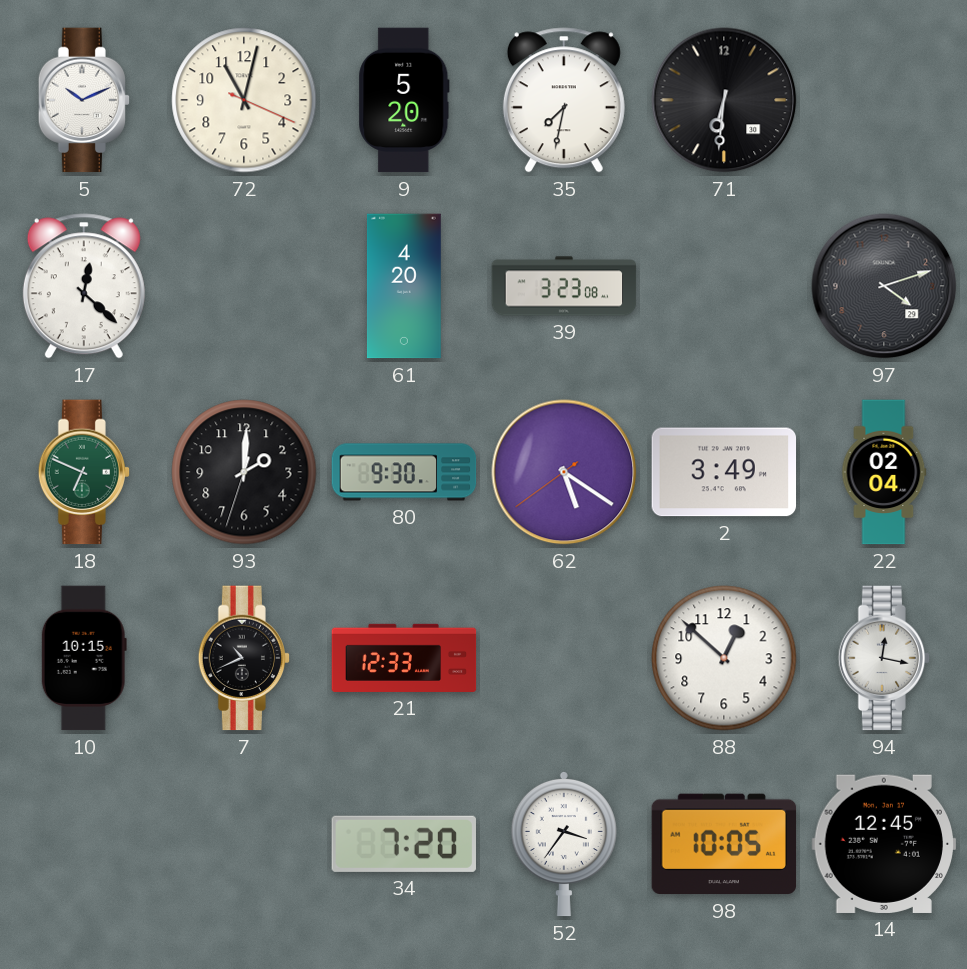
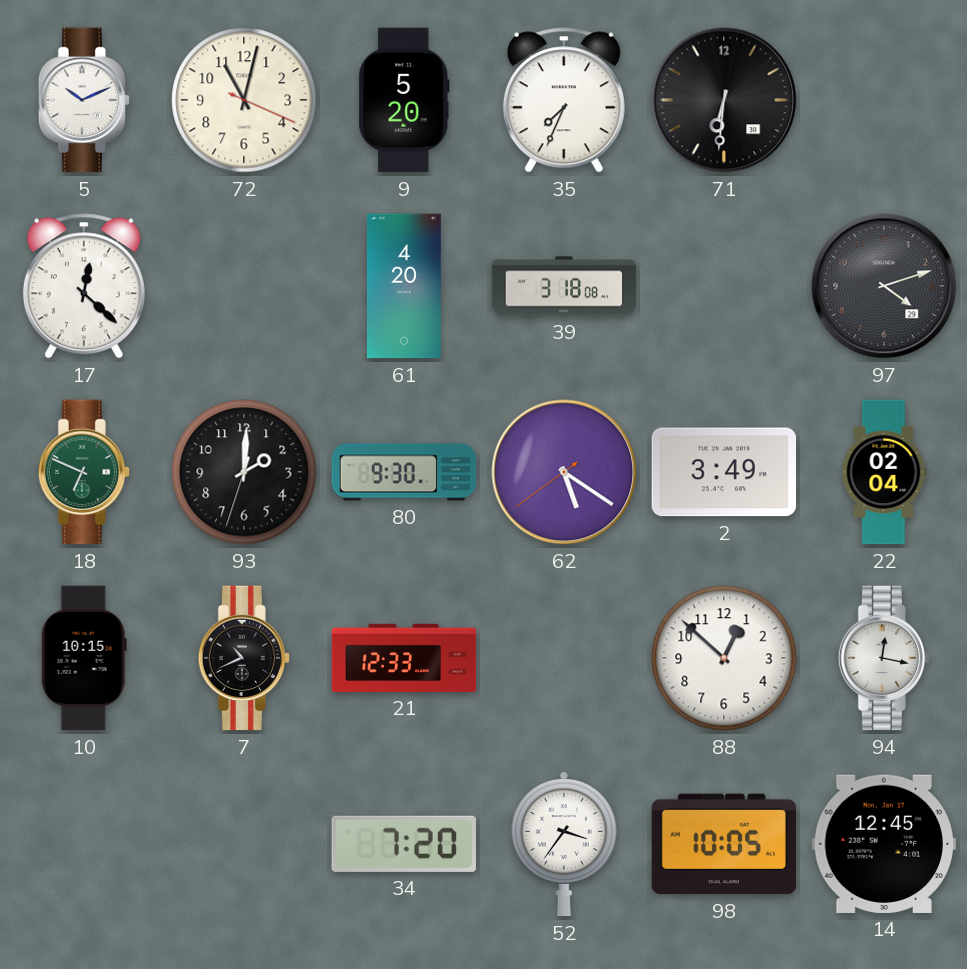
35: 7:32 -> 7:34
39: 3:23 -> 3:18
